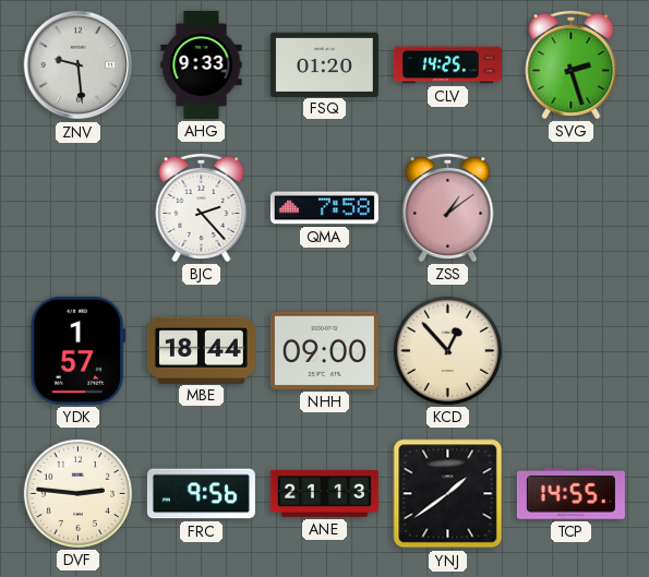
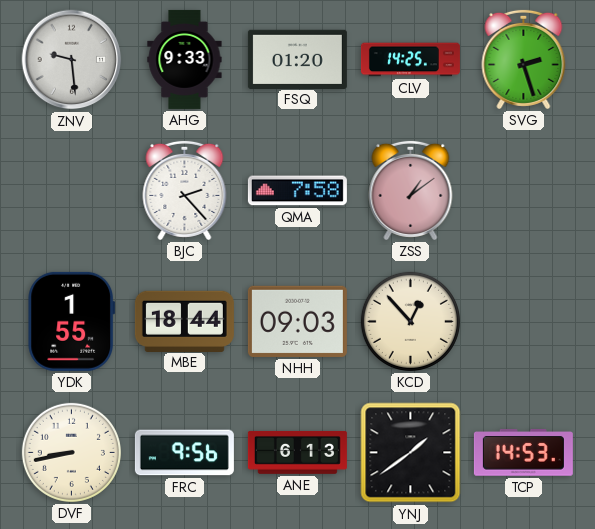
YDK: 1:57 -> 1:55
NHH: 09:00 -> 09:03
DVF: 2:46 -> 8:43
ANE: 21:13 -> 6:13
TCP: 14:55 -> 14:53
